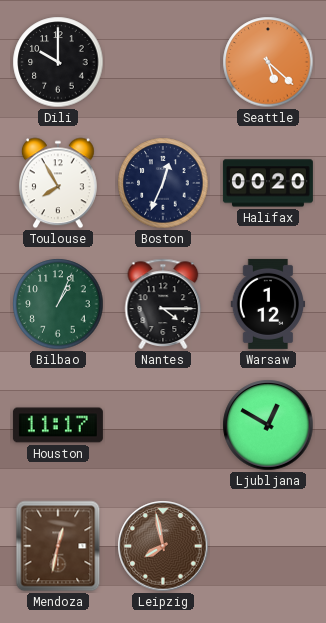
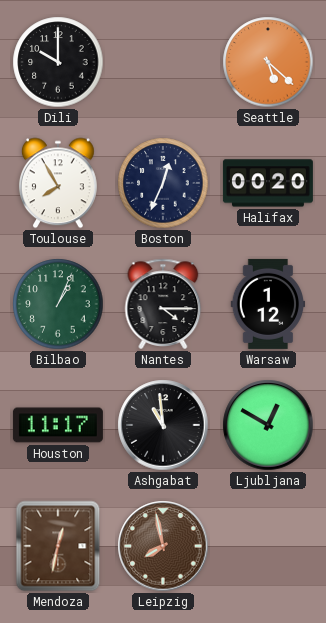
Ashgabat: none -> 10:59
